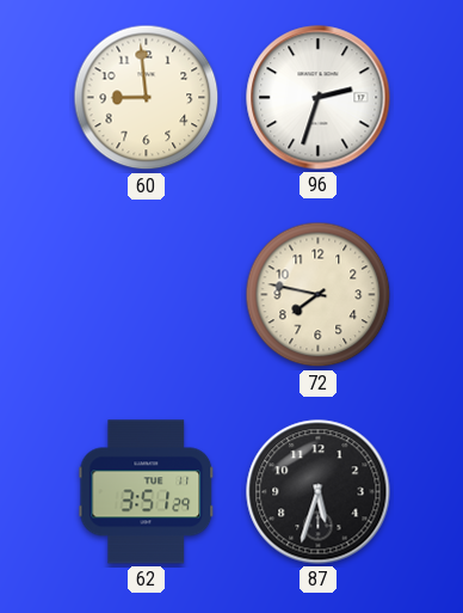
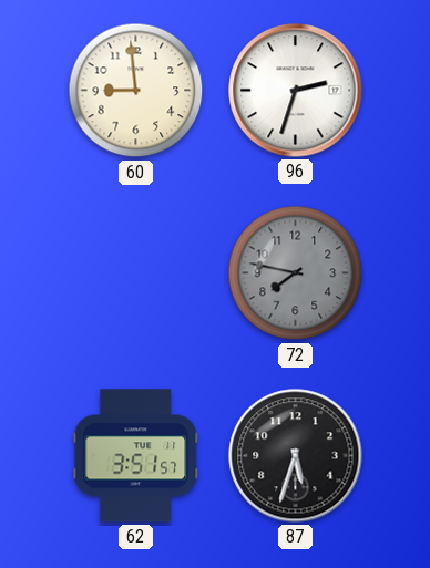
72 dial: cream -> grey
62: 3:51:29 -> 3:51:57
